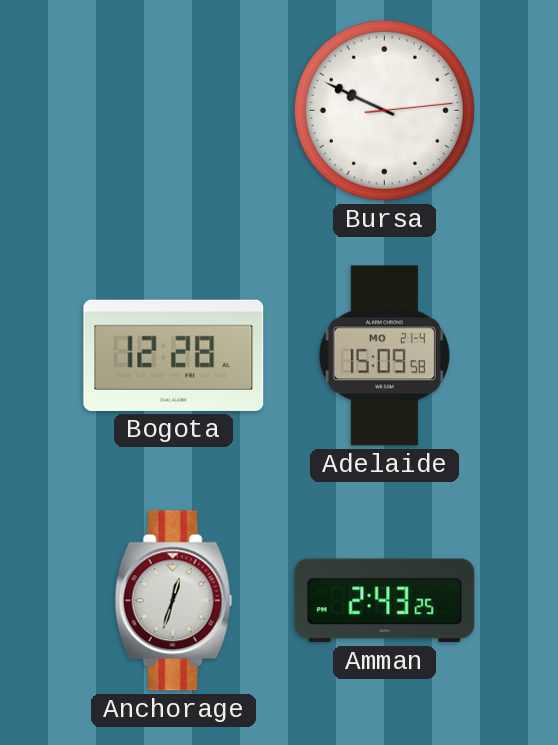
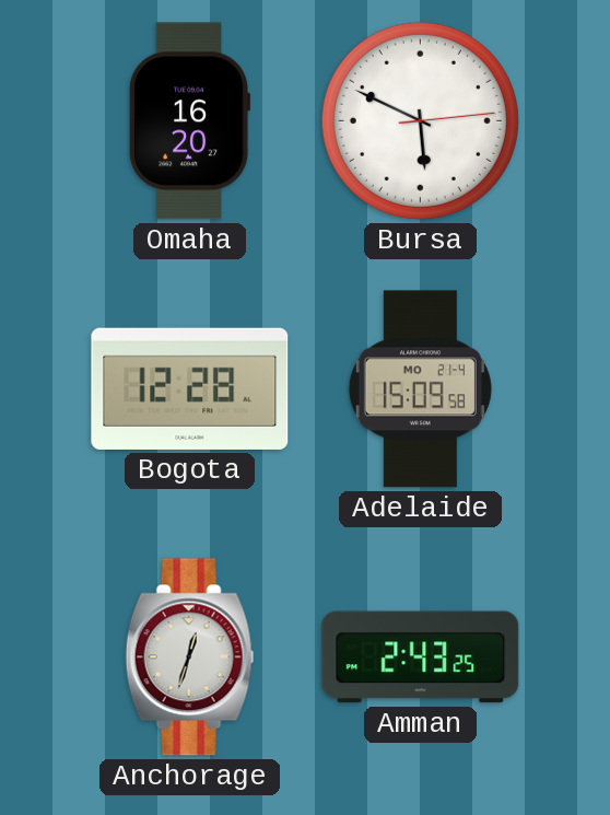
Omaha: none -> 16:20
Bursa: 9:49 -> 5:49
